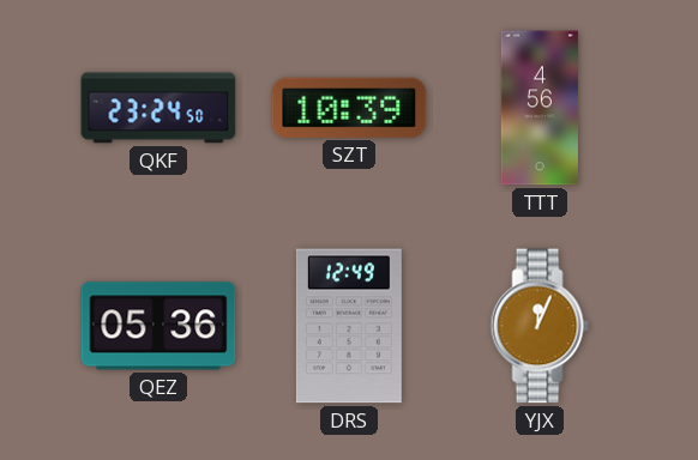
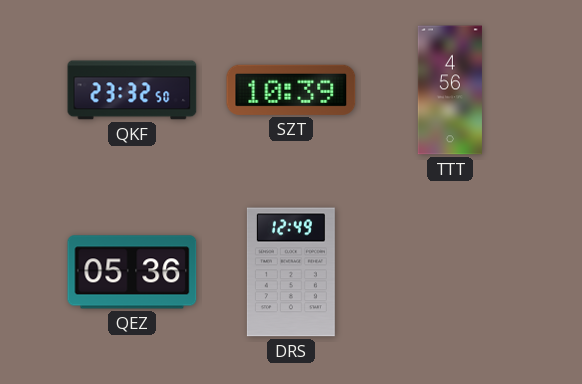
QKF: 23:24 -> 23:32
YJX: 12:04 -> none
